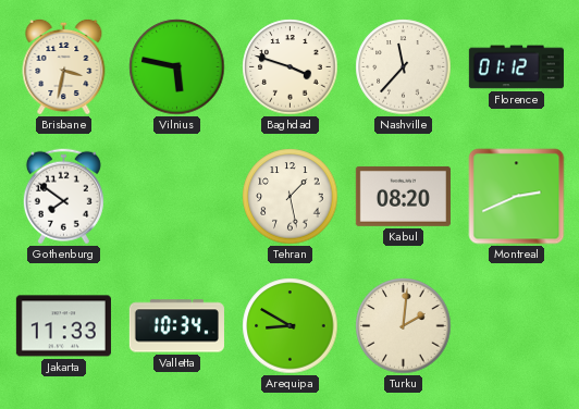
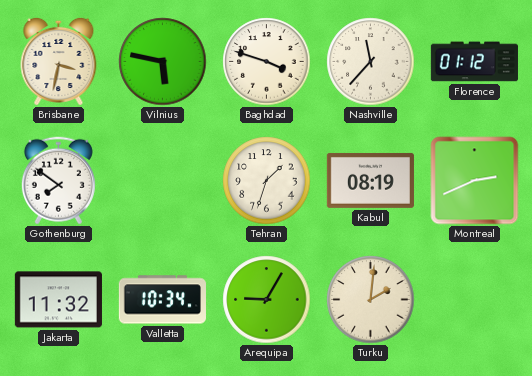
Tehran: 1:28 -> 1:33
Kabul: 08:20 -> 08:19
Jakarta: 11:33 -> 11:32
Arequipa: 8:50 -> 9:05
